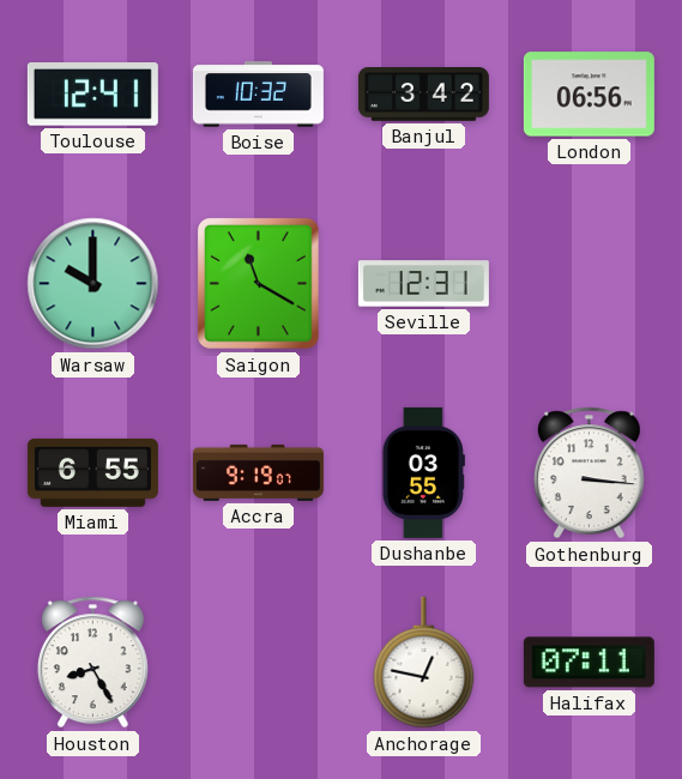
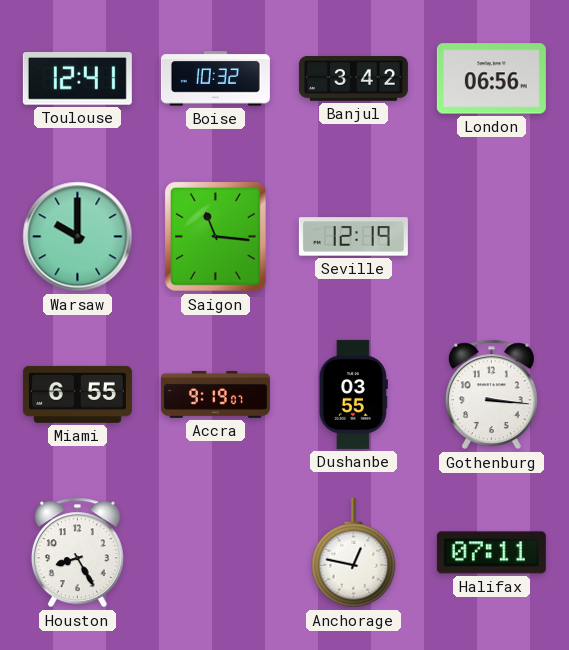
Saigon: 11:20 -> 11:16
Seville: 12:31 -> 12:19
